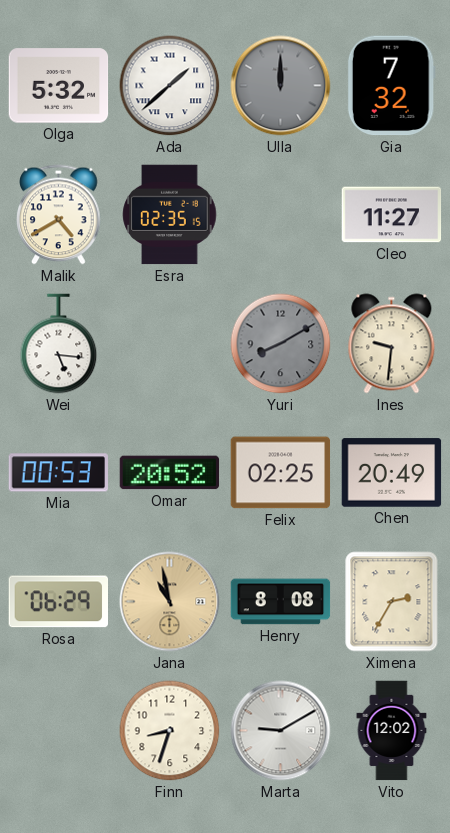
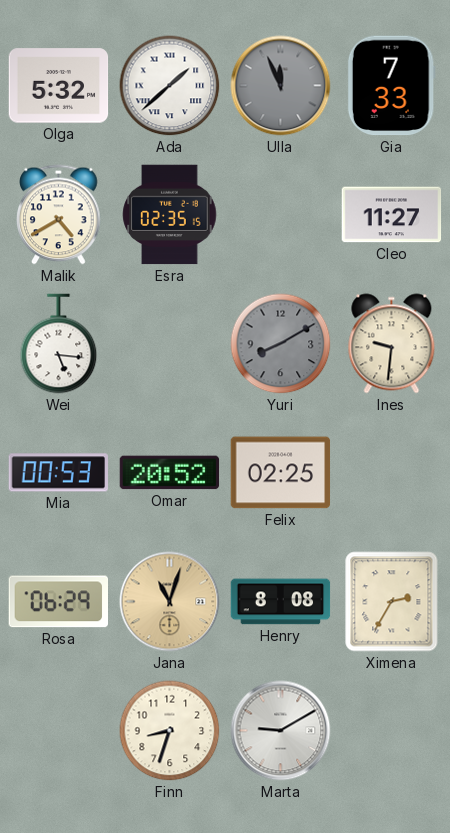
Ulla: 12:00 -> 11:56
Gia: 7:32 -> 7:33
Chen: 20:49 -> none
Jana: 10:58 -> 11:03
Vito: 12:02 -> none
